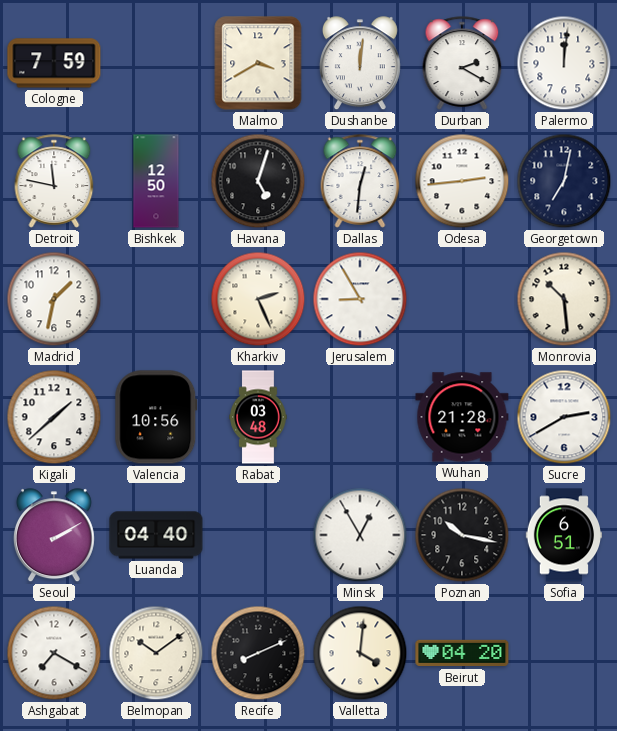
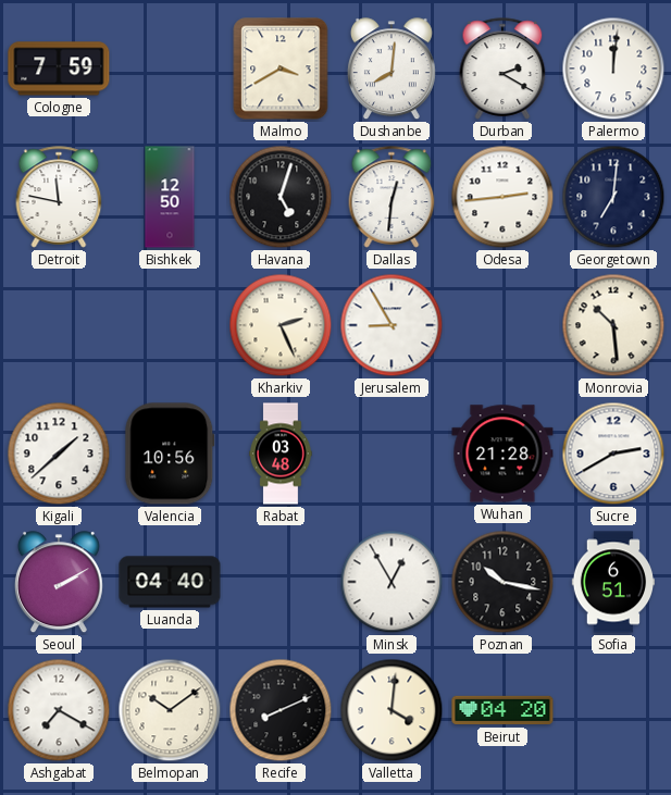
Dushanbe: 12:01 -> 8:01
Georgetown: 7:02 -> 7:01
Madrid: 1:32 -> none
